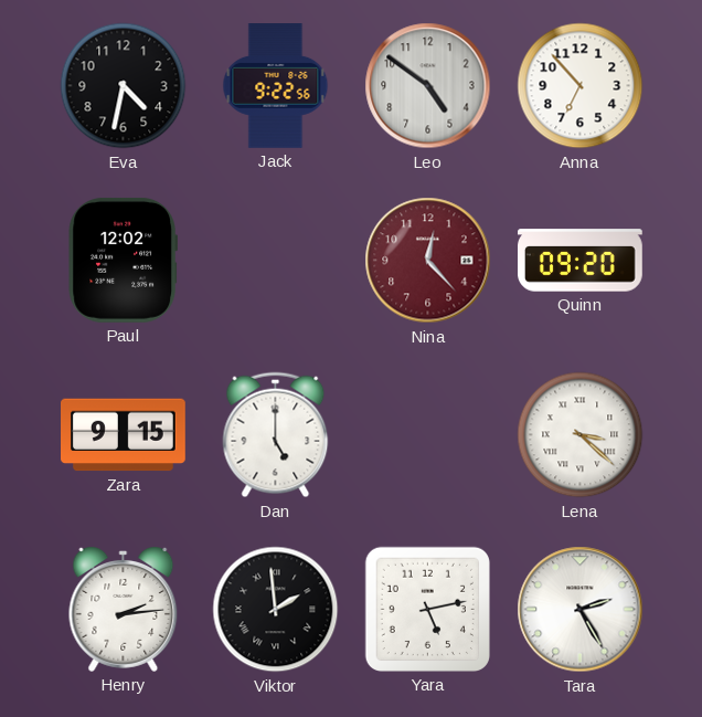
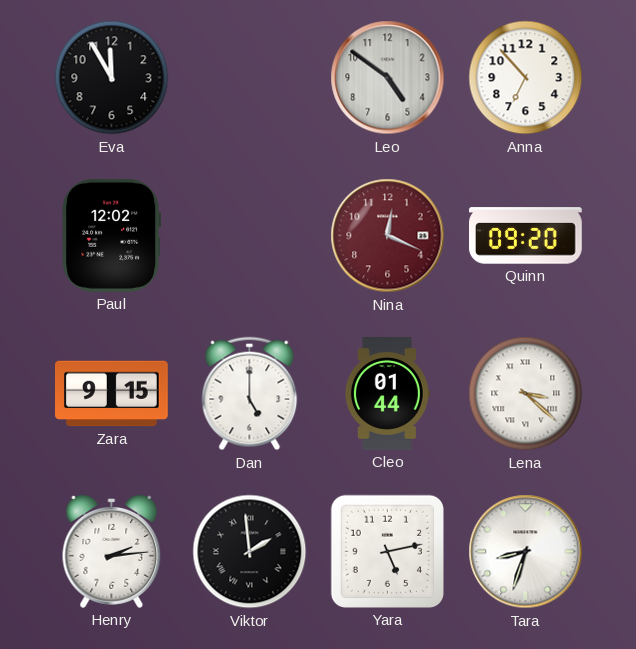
Eva: 4:32 -> 11:55
Jack: 9:22 -> none
Nina: 12:23 -> 12:19
Cleo: none -> 01:44
Tara: 2:25 -> 8:33
